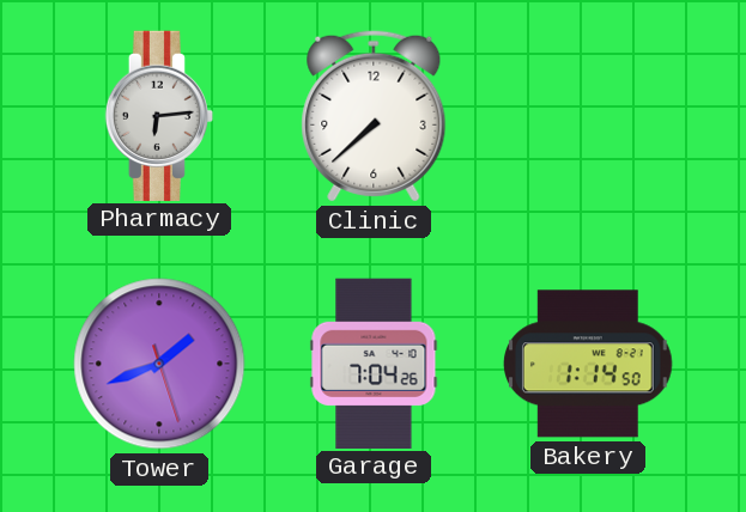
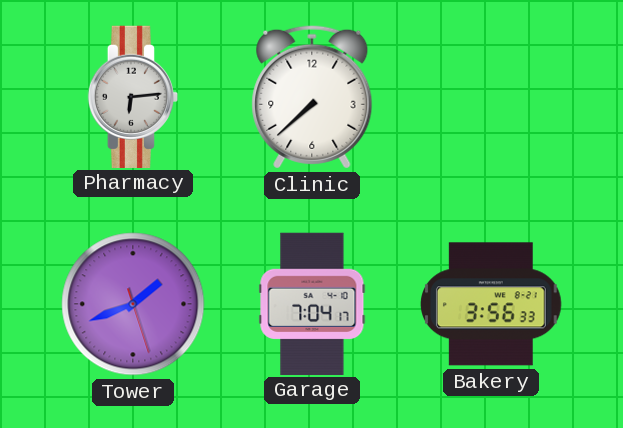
Garage: 7:04:26 -> 7:04:17
Bakery: 1:14 -> 3:56
